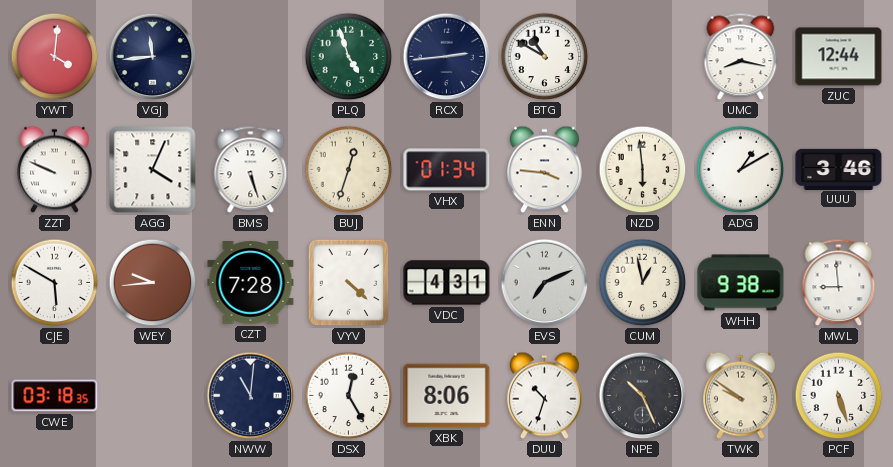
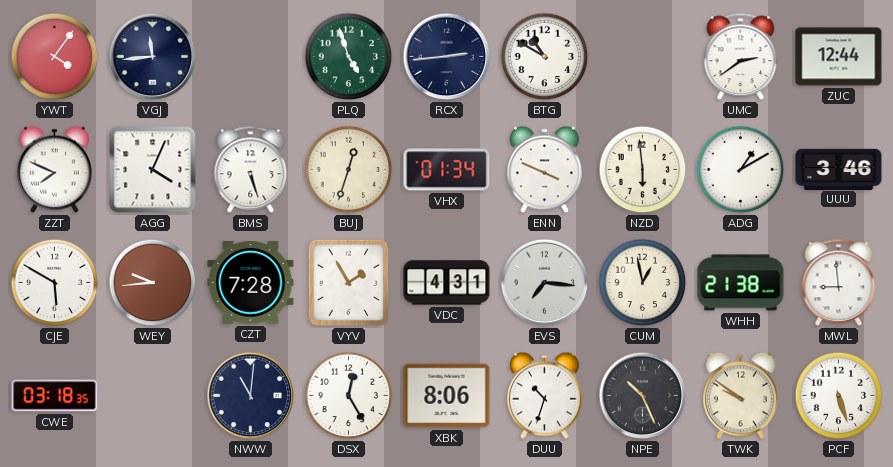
YWT: 4:01 -> 4:06
UMC: 8:17 -> 2:39
ZZT: 9:49 -> 7:49
ENN: 3:46 -> 3:49
VYV: 4:22 -> 1:55
EVS: 7:11 -> 7:16
WHH: 9:38 -> 21:38
